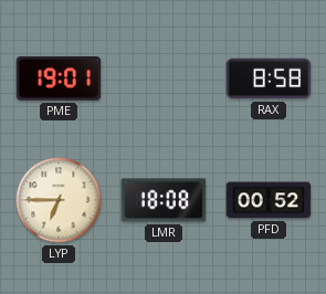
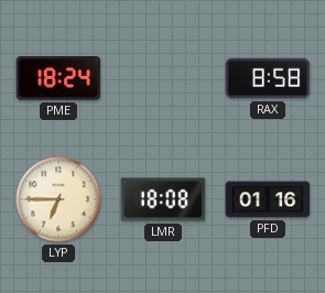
PME: 19:01 -> 18:24
PFD: 00:52 -> 01:16
